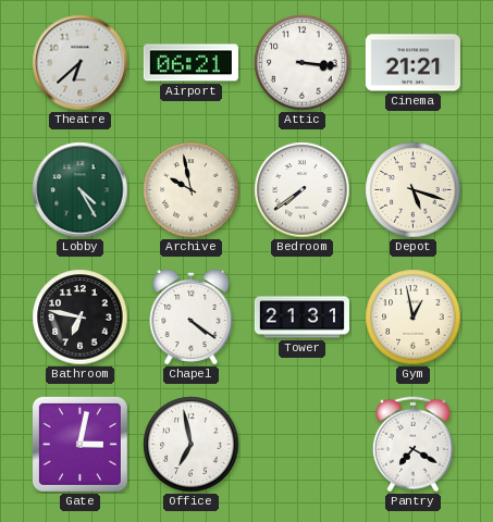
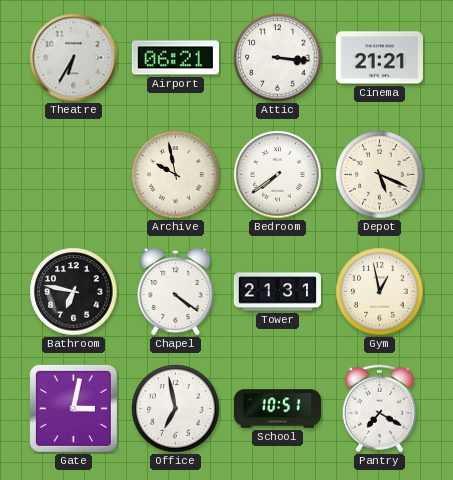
Theatre: 6:38 -> 6:35
Lobby: 4:25 -> none
Depot: 5:18 -> 5:19
School: none -> 10:51
